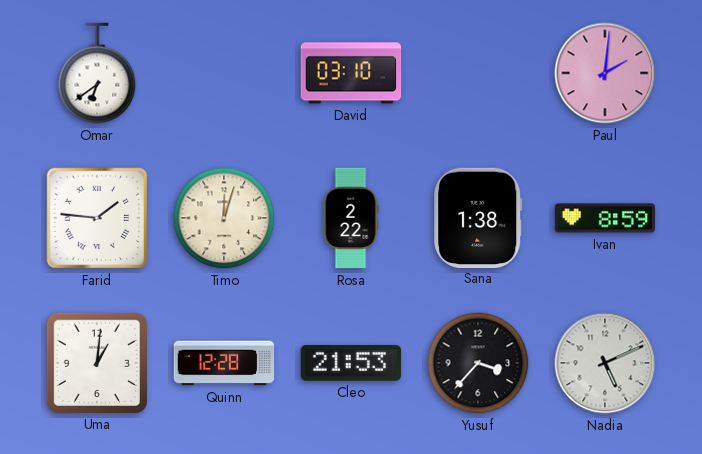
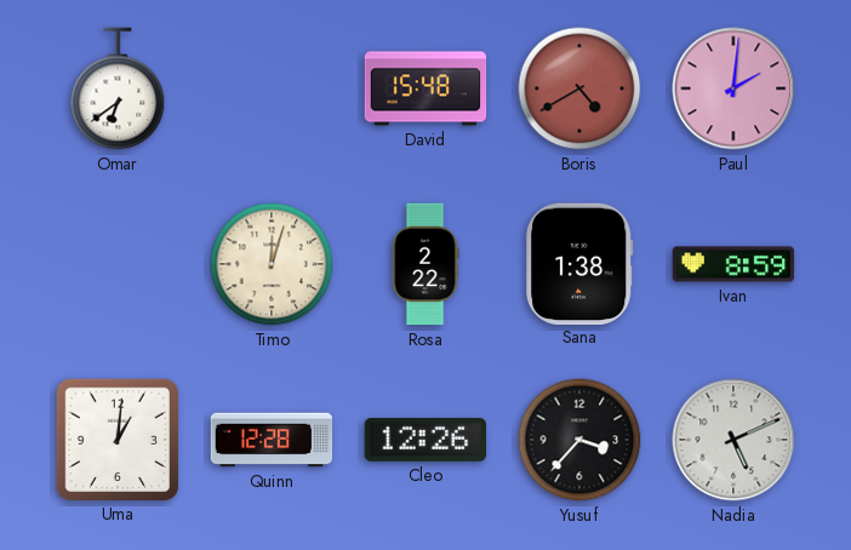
David: 03:10 -> 15:48
Boris: none -> 4:40
Farid: 1:46 -> none
Cleo: 21:53 -> 12:26
